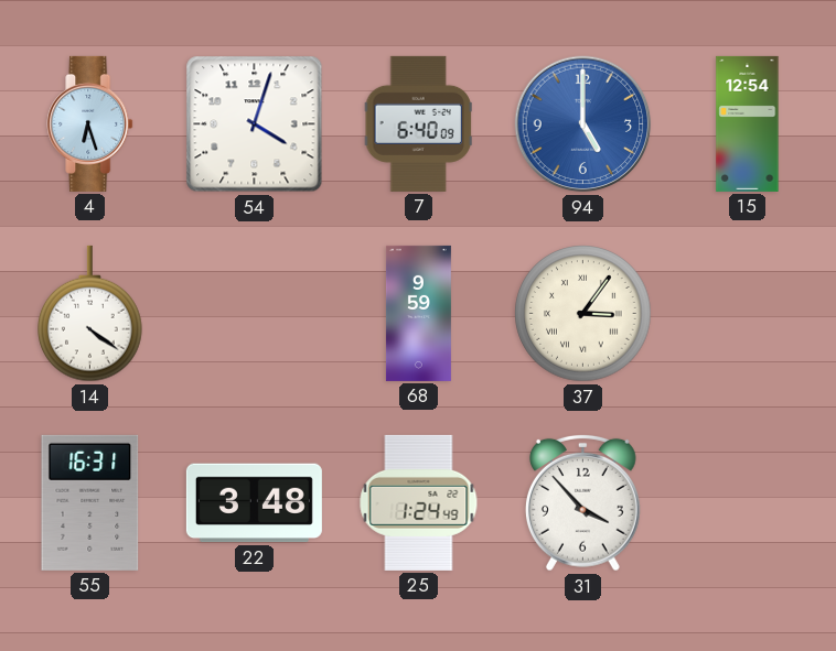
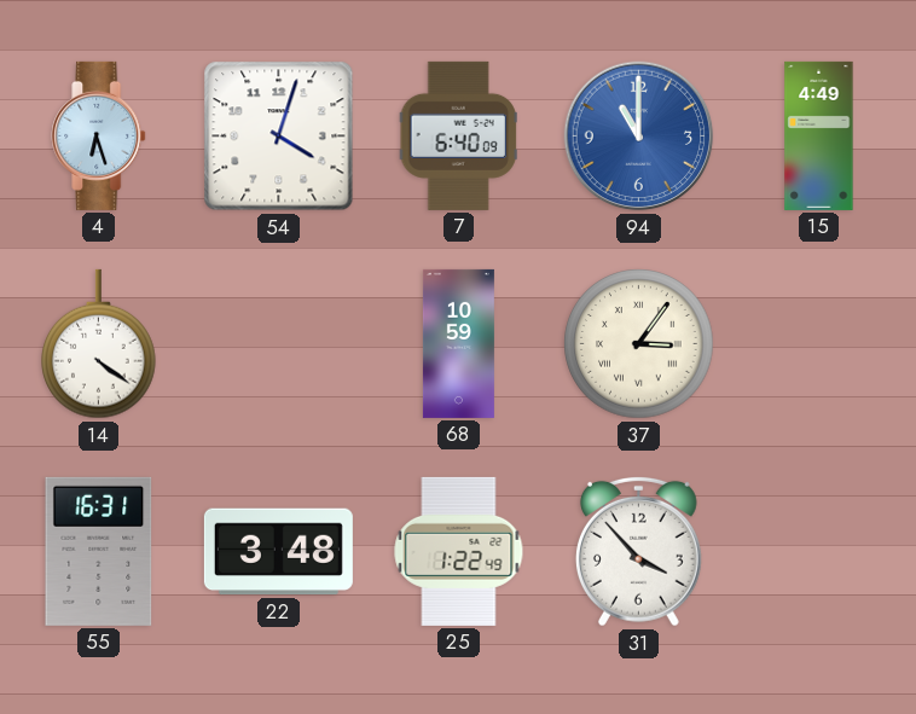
94: 5:00 -> 11:00
15: 12:54 -> 4:49
68: 9:59 -> 10:59
25: 1:24 -> 1:22
